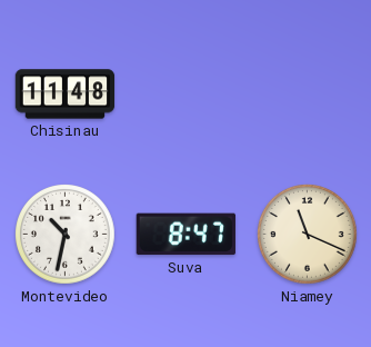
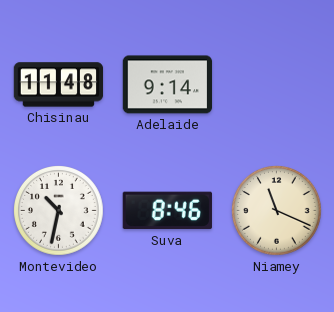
Adelaide: none -> 9:14
Suva: 8:47 -> 8:46
